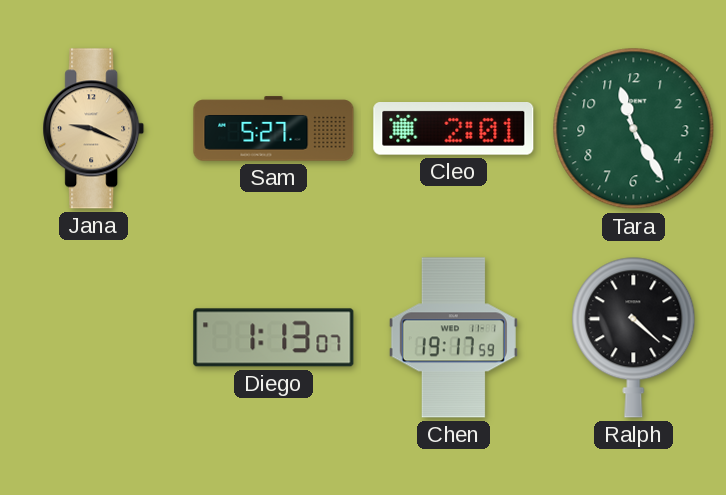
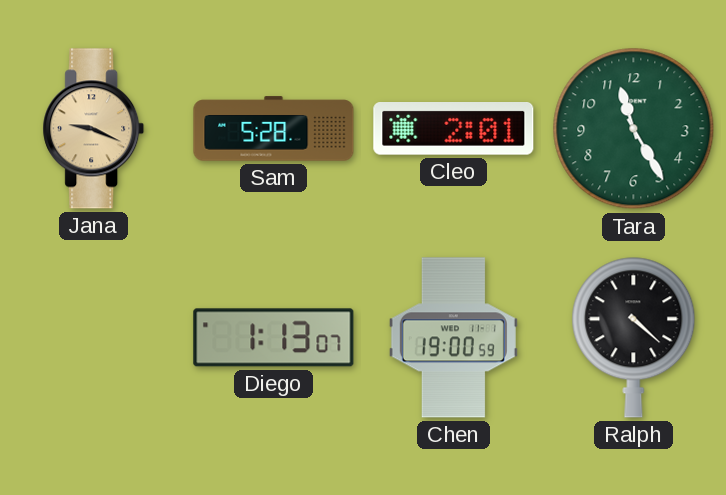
Sam: 5:27 -> 5:28
Chen: 19:17 -> 19:00
